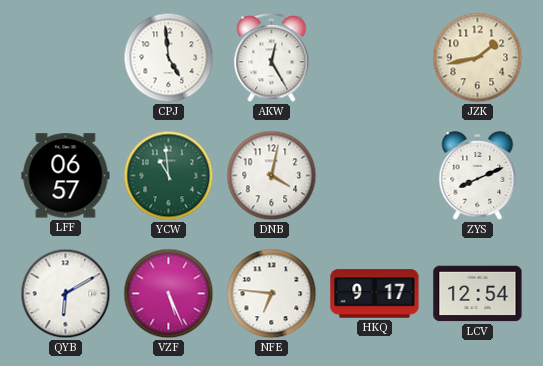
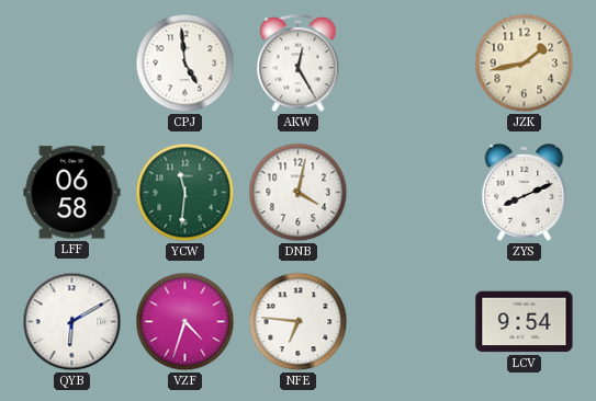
LFF: 06:57 -> 06:58
YCW: 10:59 -> 11:31
VZF: 5:26 -> 4:33
HKQ: 9:17 -> none
LCV: 12:54 -> 9:54
